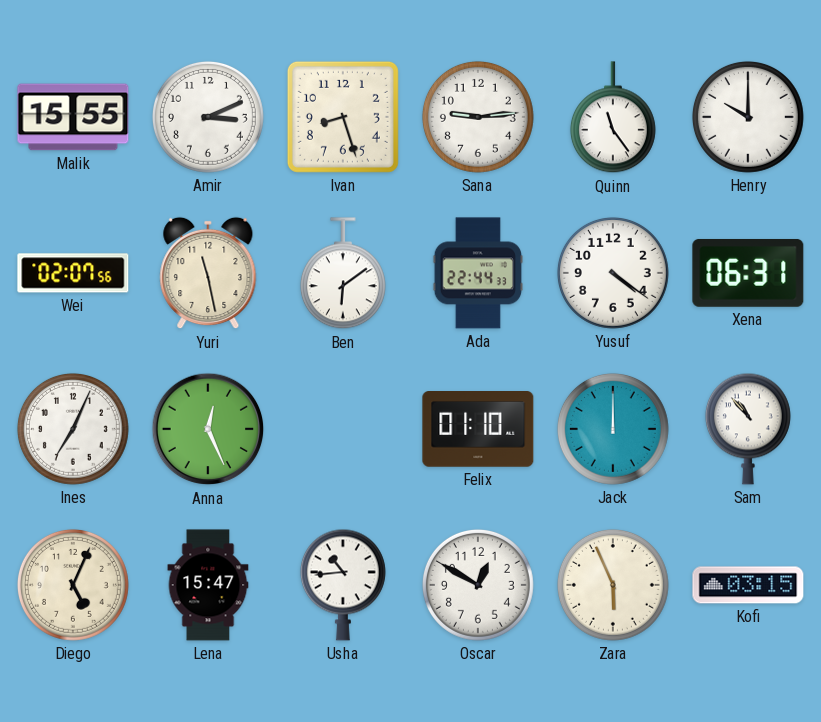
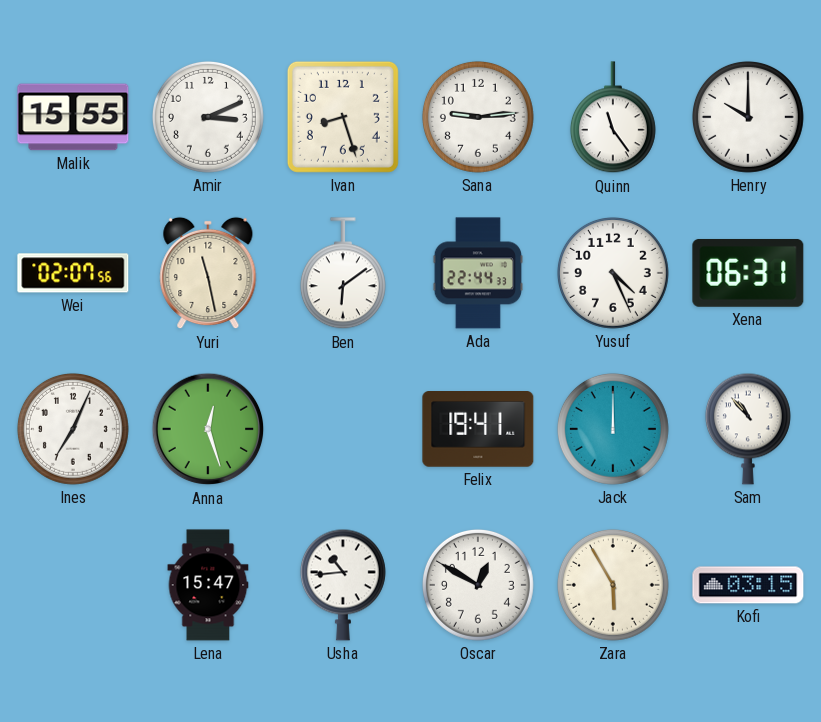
Yusuf: 4:21 -> 4:26
Anna: 12:26 -> 12:27
Felix: 01:10 -> 19:41
Diego: 5:04 -> none
Zara: 5:56 -> 5:55
